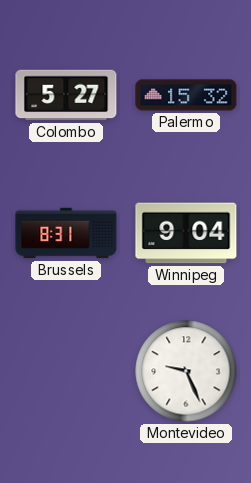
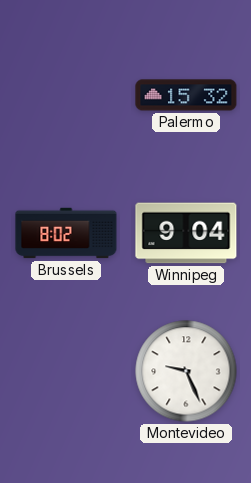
Colombo: 5:27 -> none
Brussels: 8:31 -> 8:02
